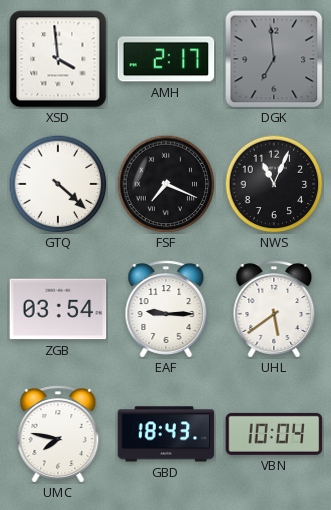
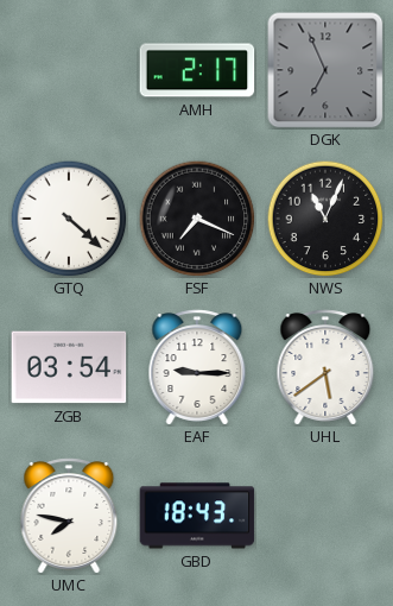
XSD: 3:59 -> none
DGK: 6:59 -> 6:56
VBN: 10:04 -> none
